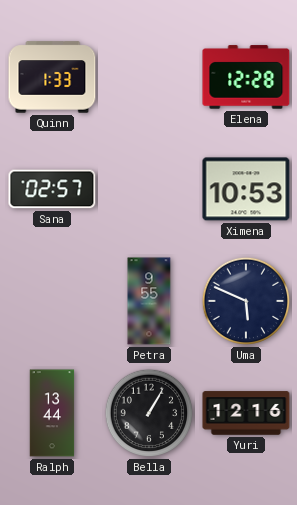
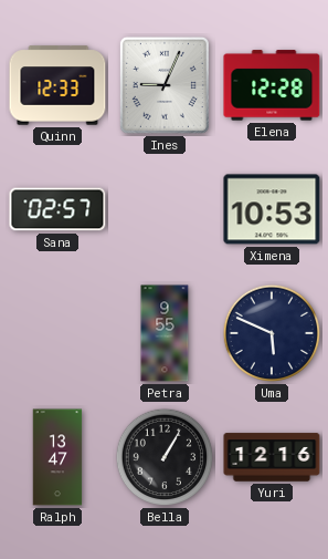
Quinn: 1:33 -> 12:33
Ines: none -> 9:04
Ralph: 13:44 -> 13:47
